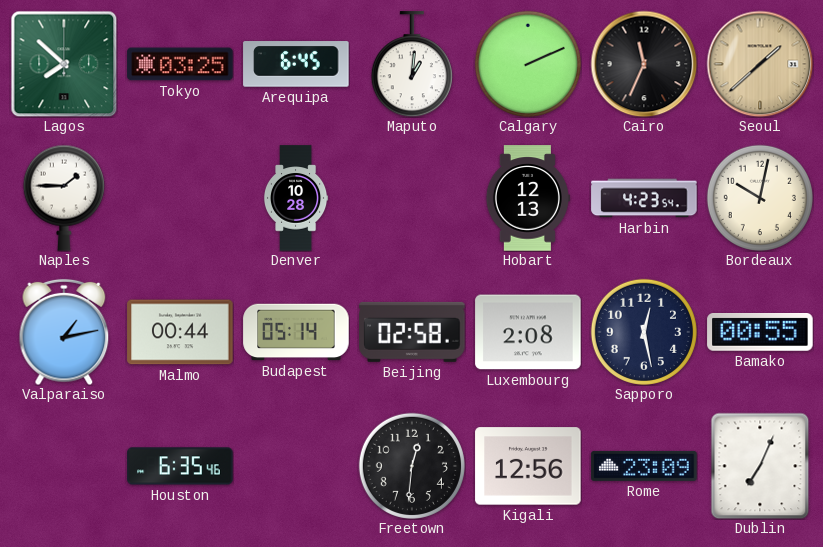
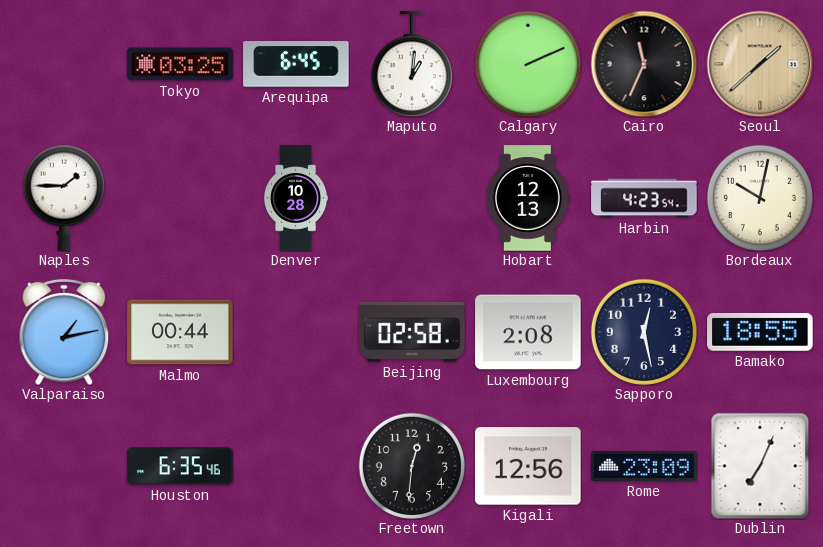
Lagos: 7:52 -> none
Budapest: 05:14 -> none
Bamako: 00:55 -> 18:55
